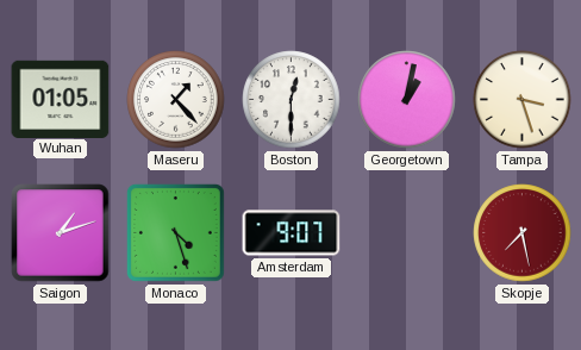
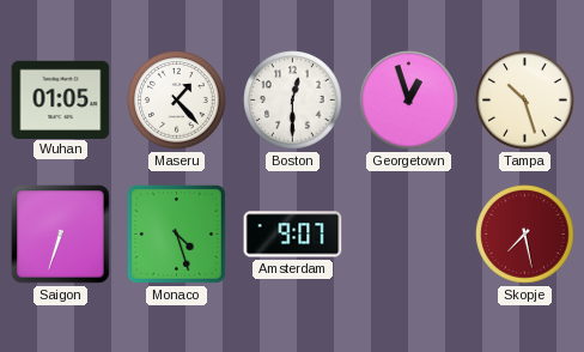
Georgetown: 1:02 -> 12:57
Tampa: 3:27 -> 10:27
Saigon: 1:12 -> 6:33
